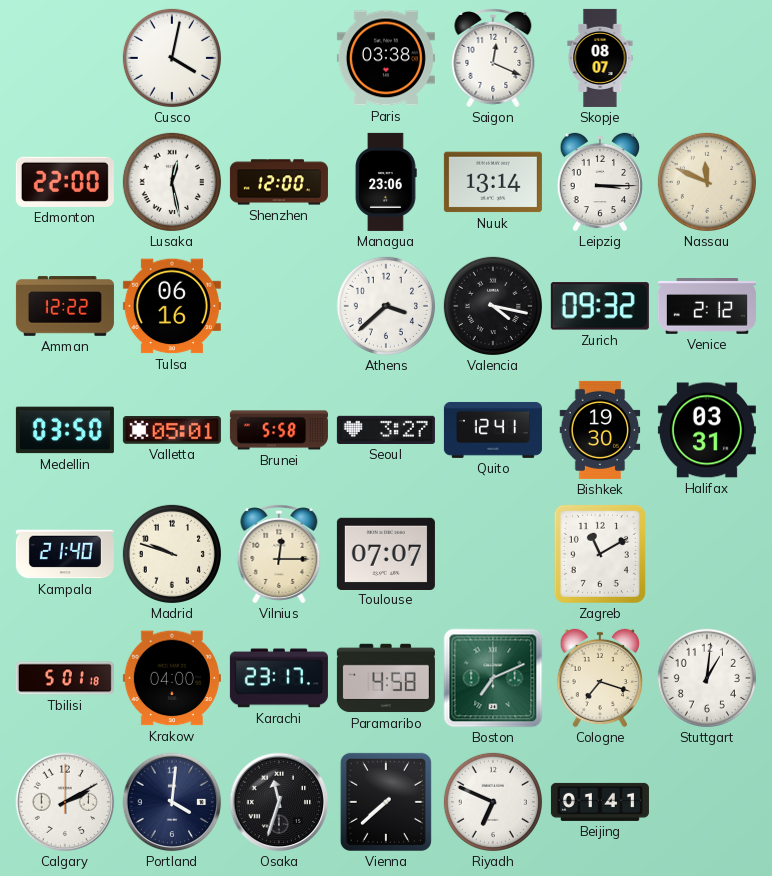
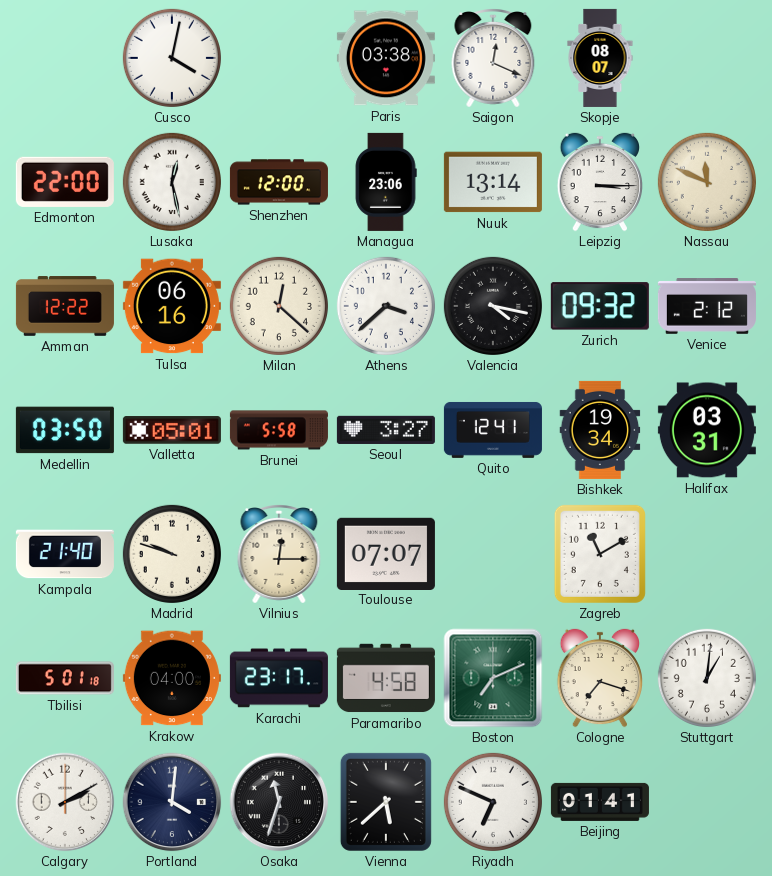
Milan: none -> 12:22
Bishkek: 19:30 -> 19:34
Vienna: 7:38 -> 5:38
